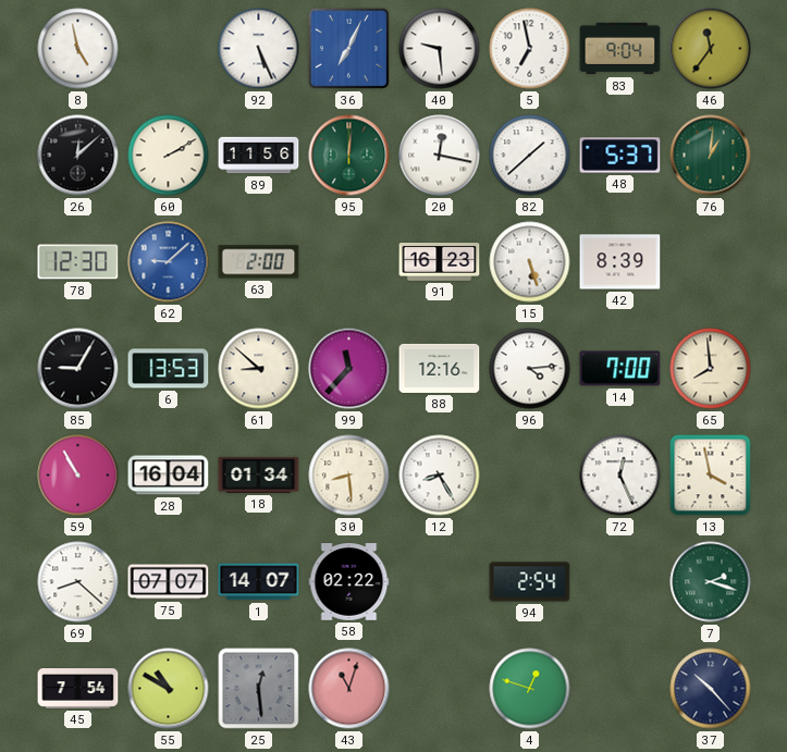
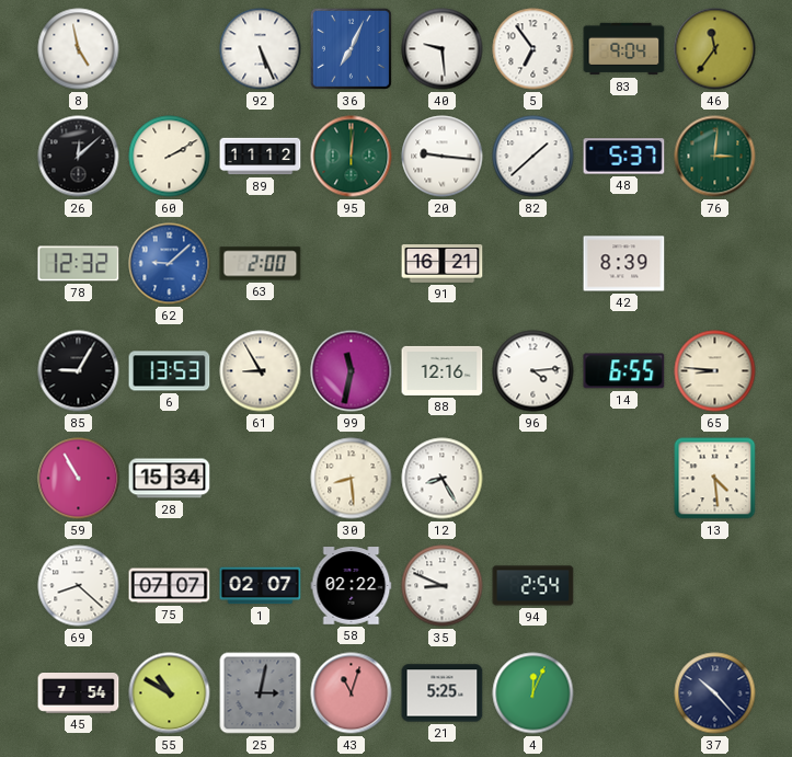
5: 6:58 -> 6:54
89: 11:56 -> 11:12
20: 12:17 -> 9:16
76: 1:01 -> 3:01
78: 12:30 -> 12:32
91: 16:23 -> 16:21
15: 5:27 -> none
61: 8:52 -> 8:55
99: 11:37 -> 11:32
14: 7:00 -> 6:55
65: 7:59 -> 8:46
28: 16:04 -> 15:34
18: 01:34 -> none
72: 12:26 -> none
13: 3:58 -> 4:29
1: 14:07 -> 02:07
35: none -> 8:49
7: 2:18 -> none
25: 12:29 -> 3:02
21: none -> 5:25
4: 12:48 -> 12:04
